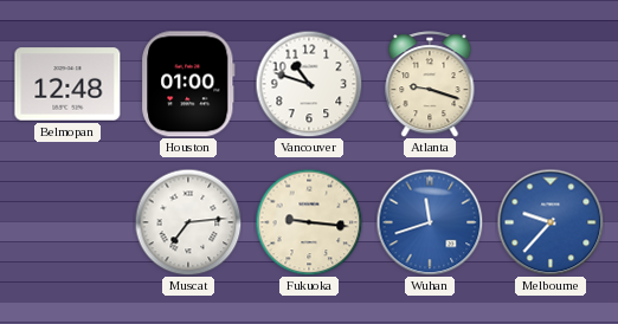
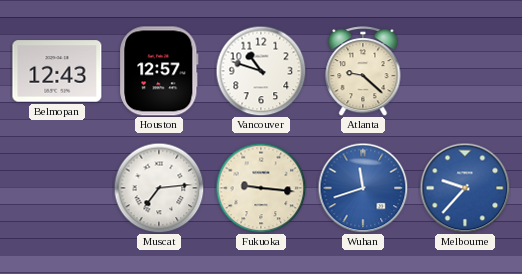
Belmopan: 12:48 -> 12:43
Houston: 01:00 -> 12:57
Atlanta: 9:18 -> 9:22
